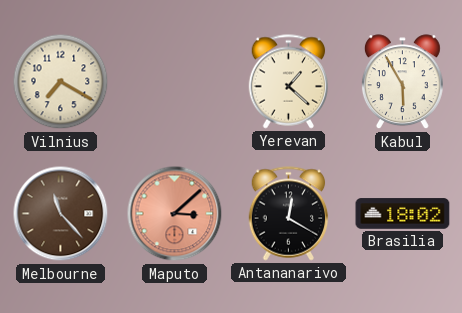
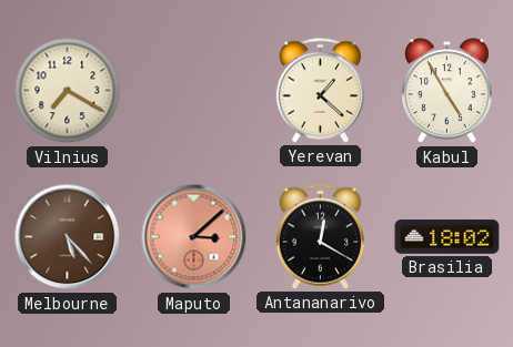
Kabul: 5:55 -> 4:55
Melbourne: 11:23 -> 5:23
